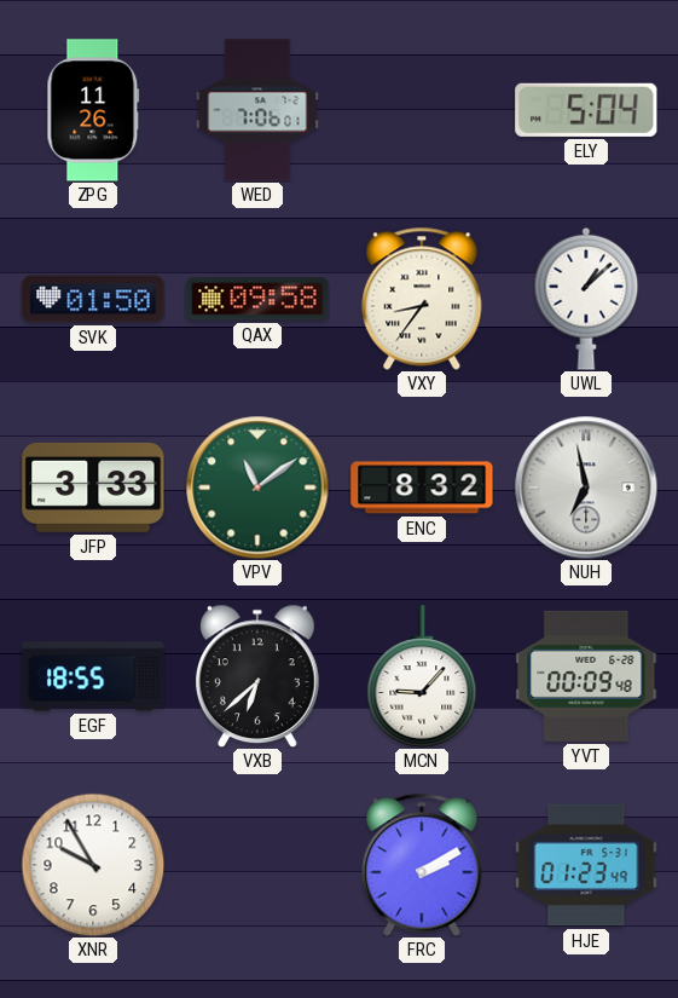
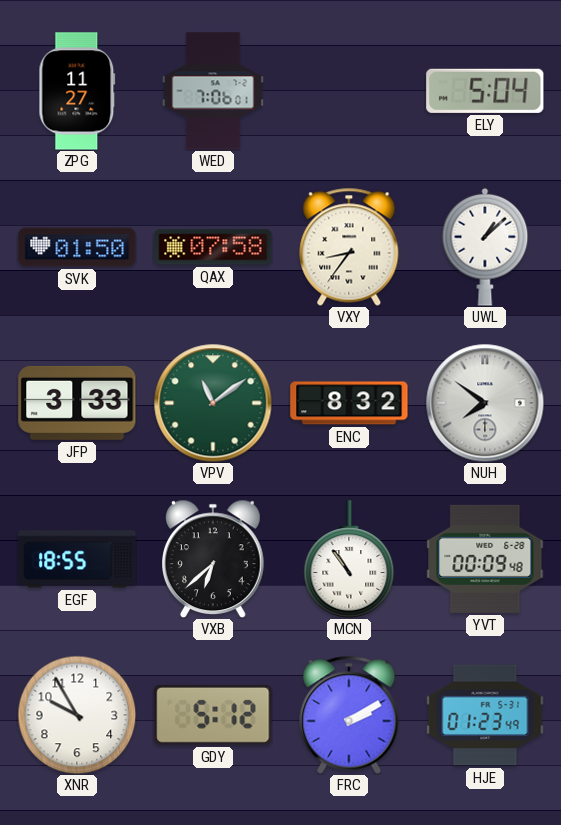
ZPG: 11:26 -> 11:27
QAX: 09:58 -> 07:58
NUH: 6:58 -> 7:51
MCN: 9:07 -> 10:54
GDY: none -> 5:12
